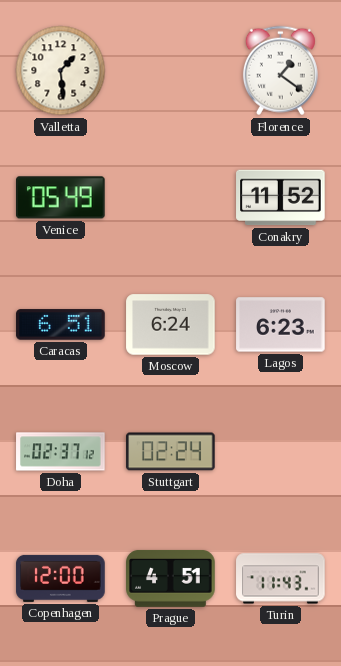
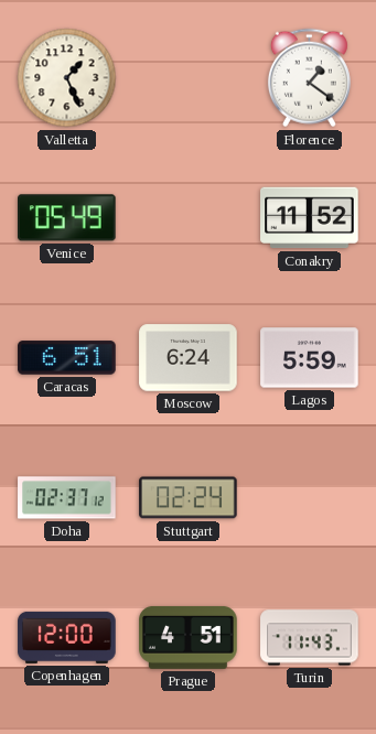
Valletta: 1:29 -> 1:26
Lagos: 6:23 -> 5:59
